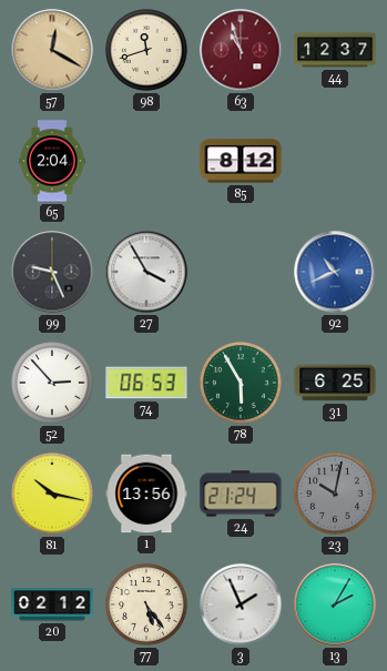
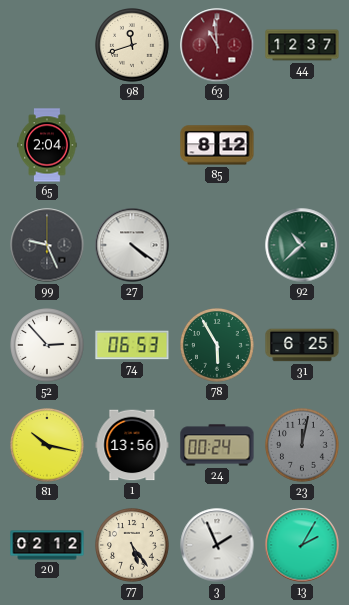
57: 12:20 -> none
63: 10:57 -> 10:59
27: 3:55 -> 4:21
92: 10:41 -> 10:38
92 dial: blue -> green
24: 21:24 -> 00:24
23: 10:02 -> 12:02
